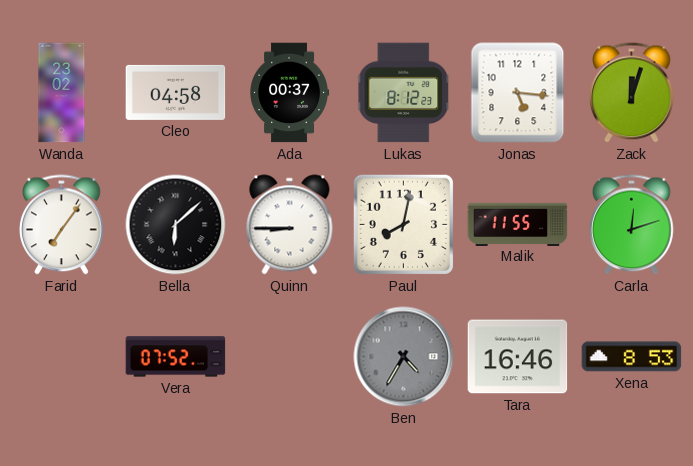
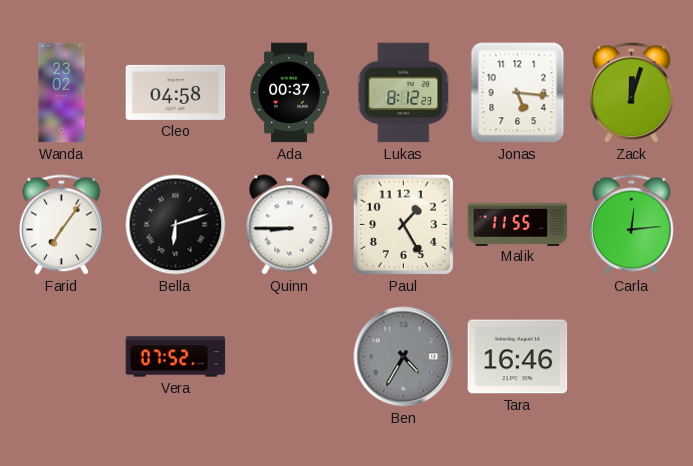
Bella: 6:08 -> 6:12
Paul: 8:02 -> 1:25
Carla: 12:12 -> 12:14
Xena: 8:53 -> none
